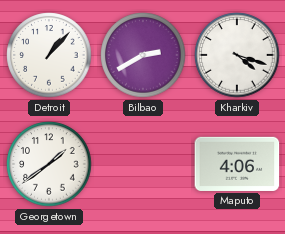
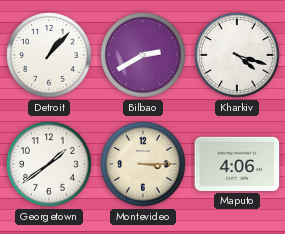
Montevideo: none -> 3:15
